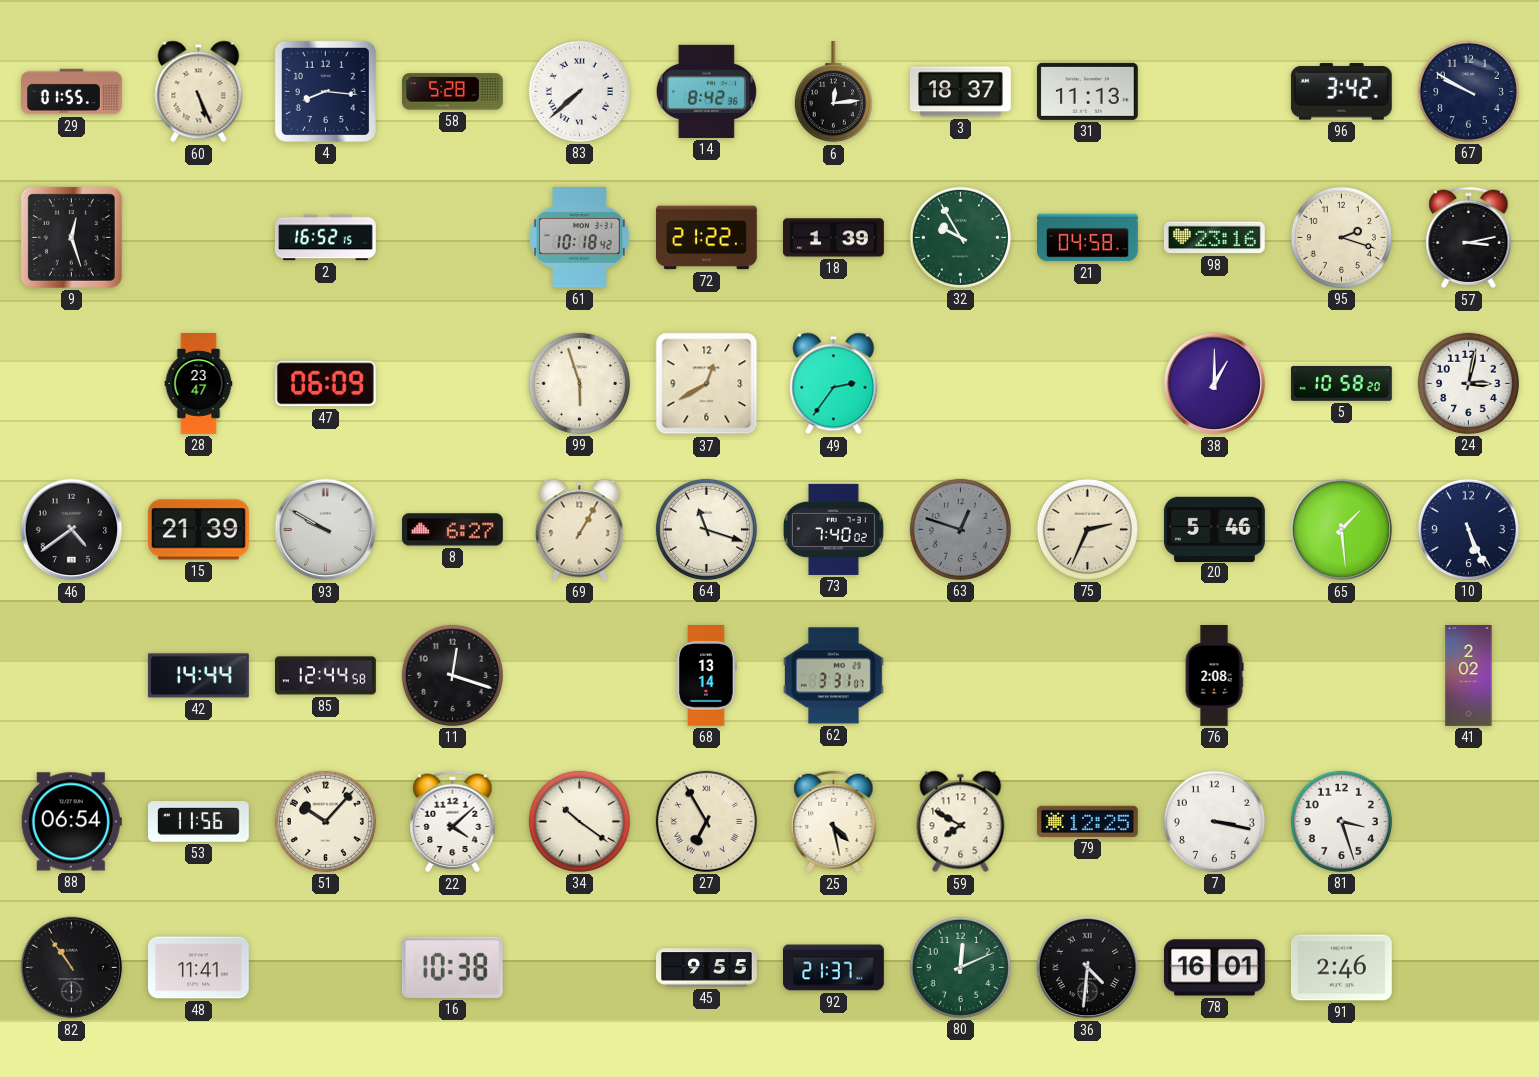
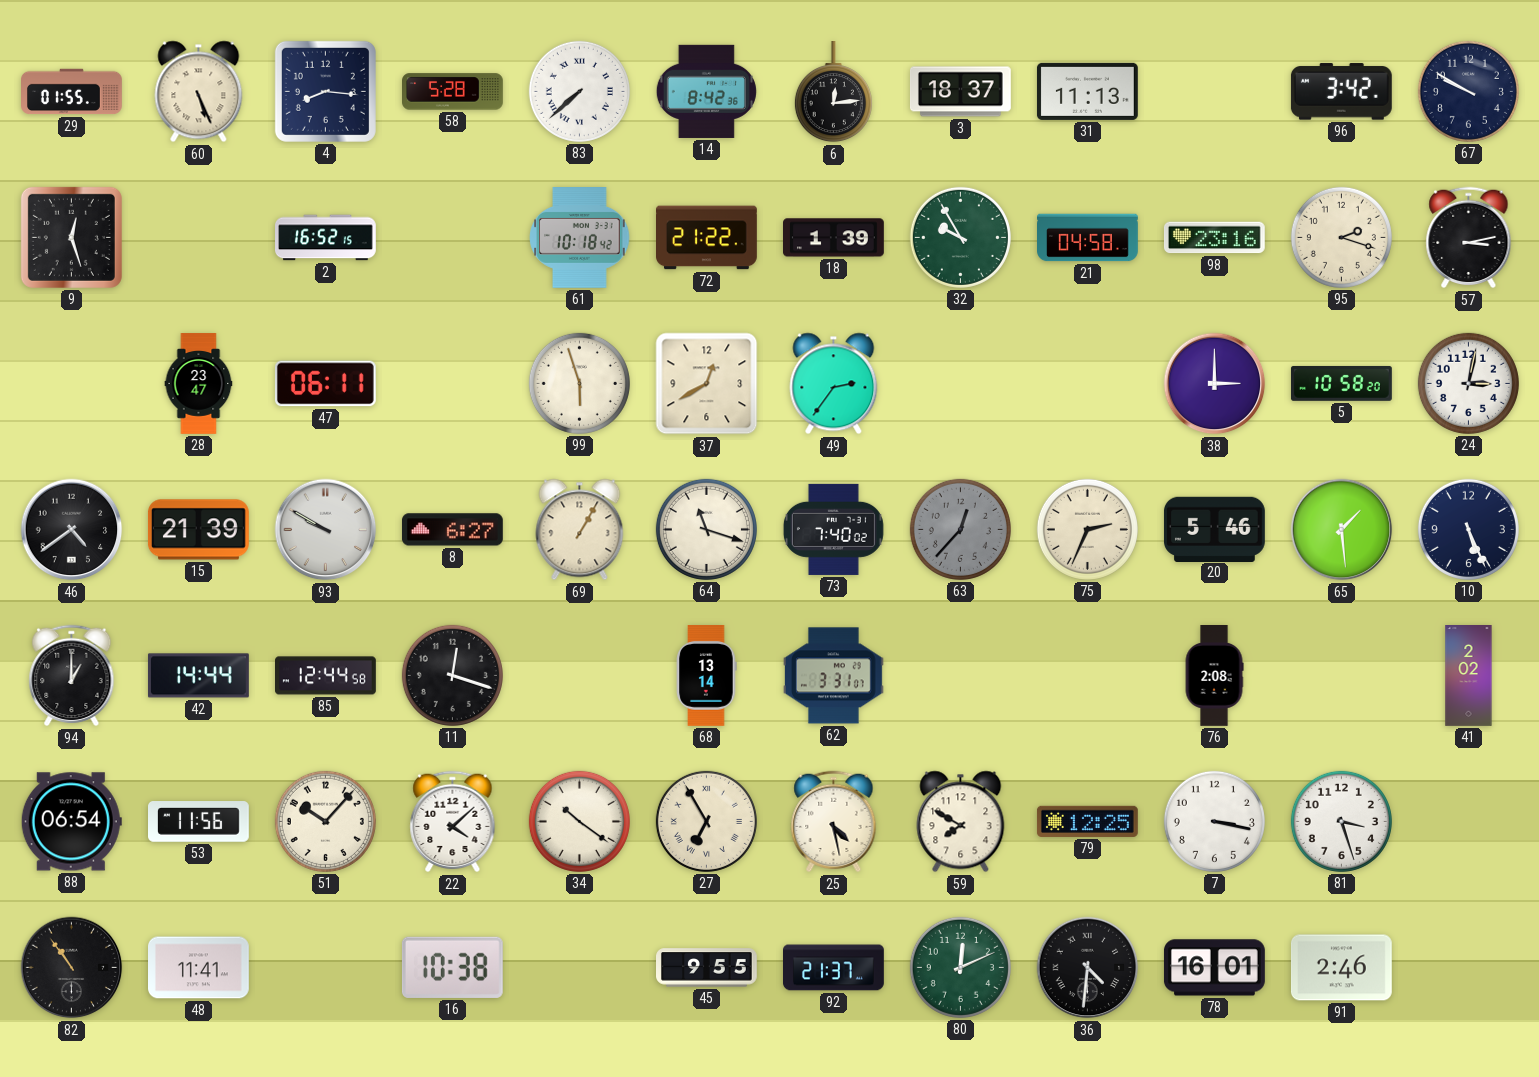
47: 06:09 -> 06:11
38: 1:00 -> 3:00
63: 12:48 -> 12:37
94: none -> 1:00
